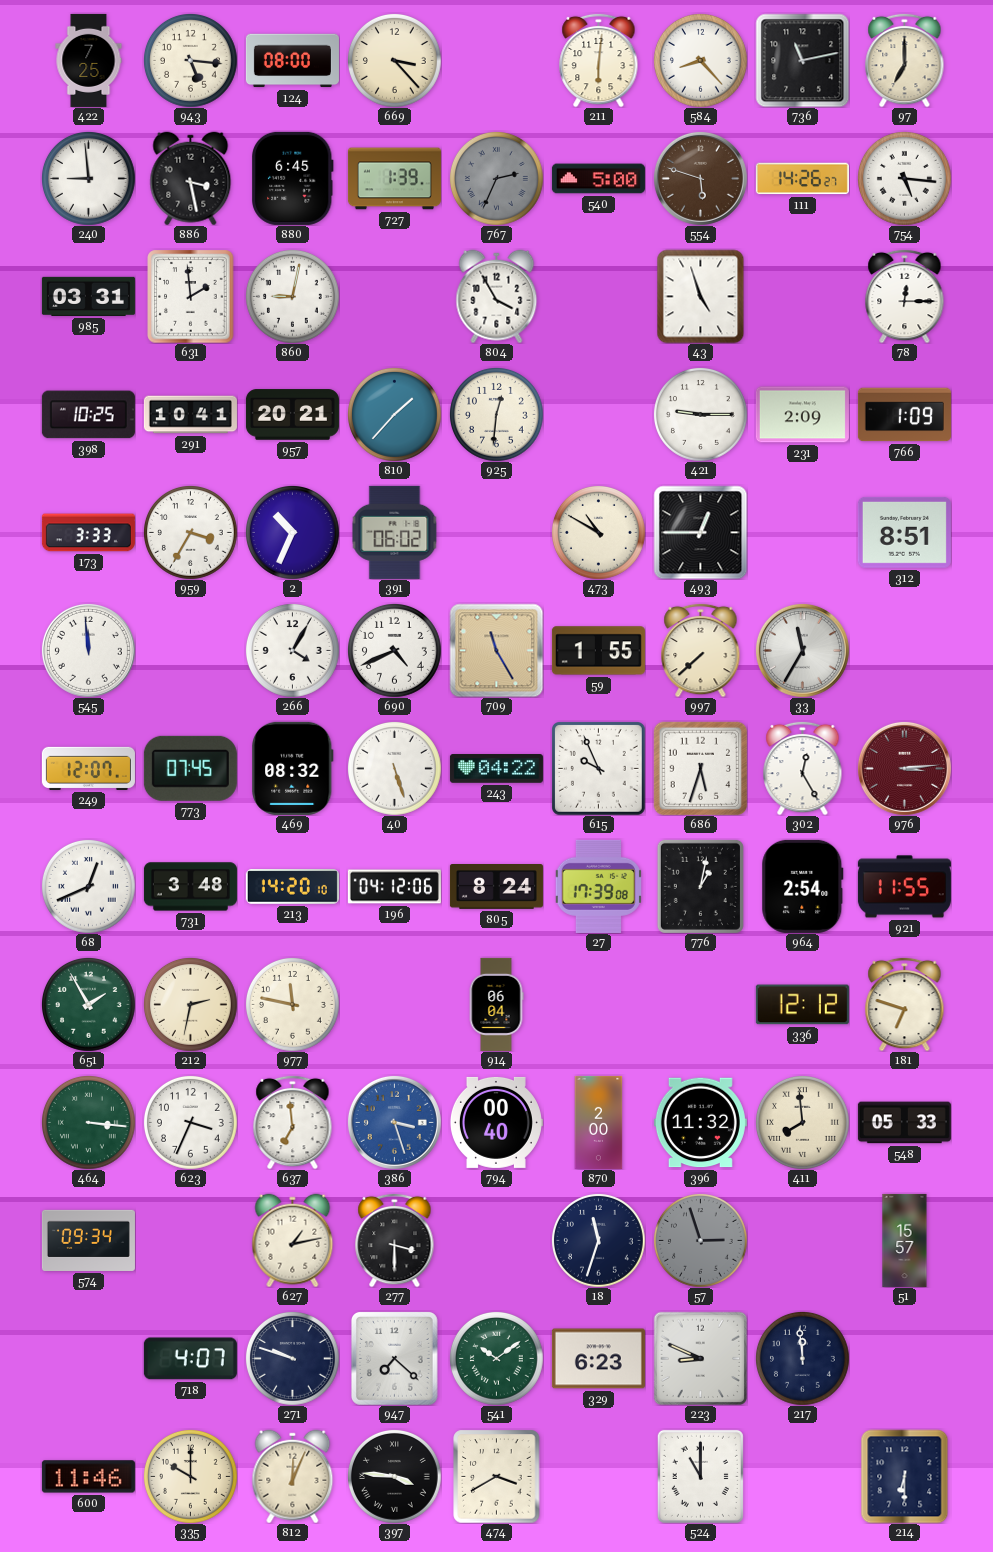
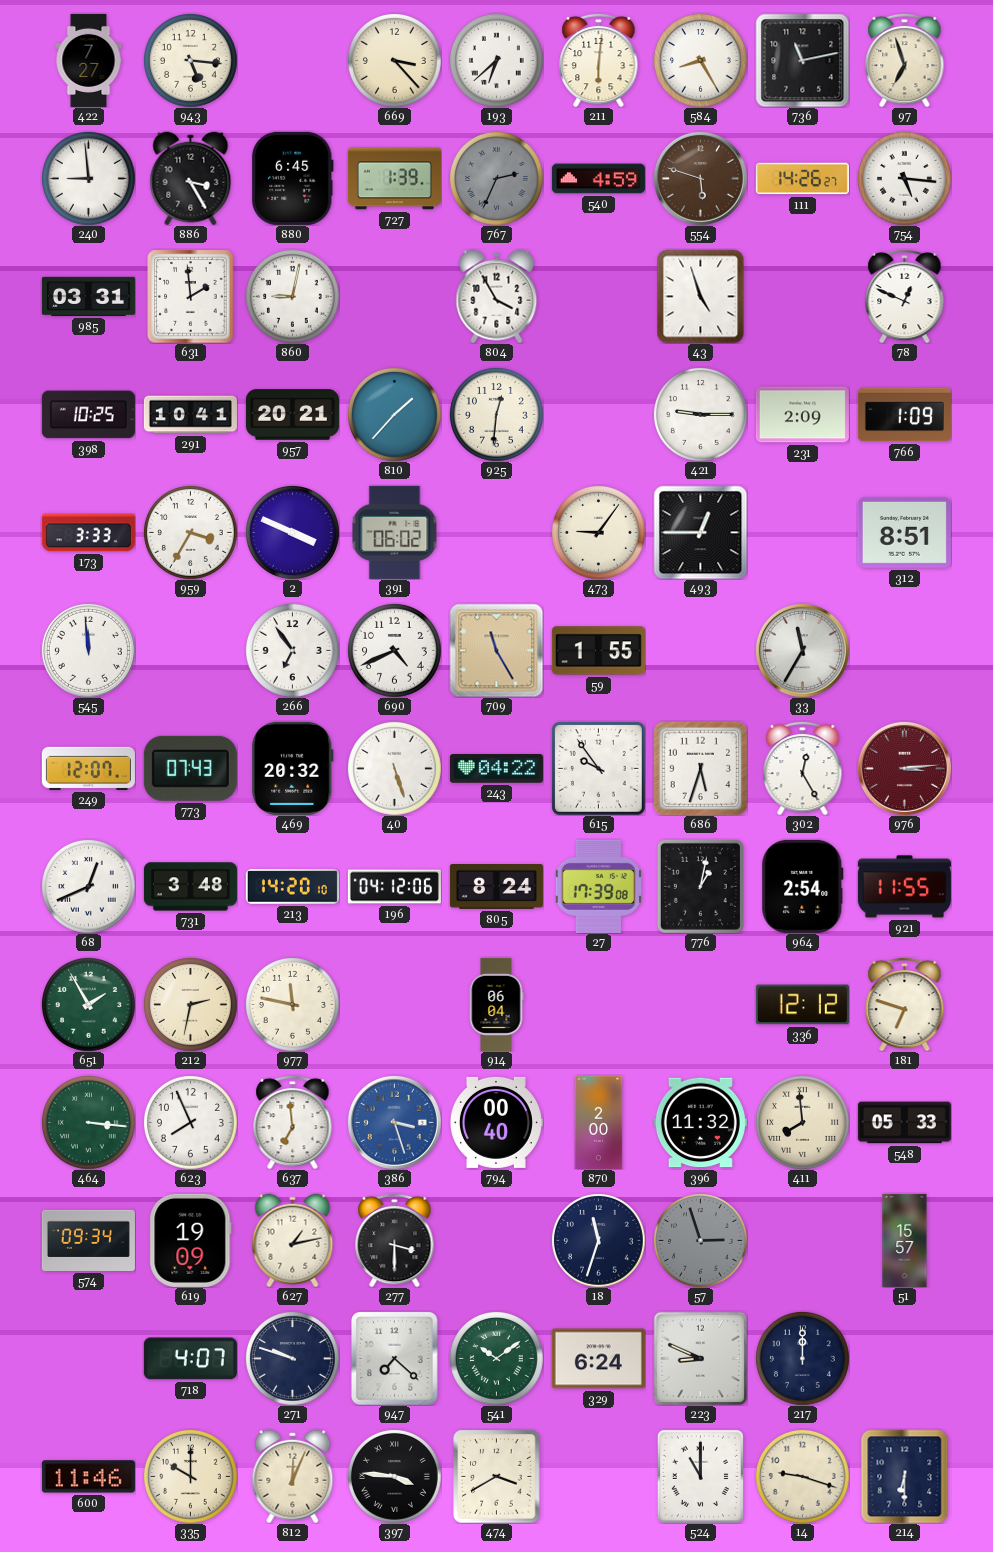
422: 7:25 -> 7:27
124: 08:00 -> none
193: none -> 6:38
584: 8:23 -> 8:25
97: 7:00 -> 6:57
886: 3:28 -> 3:25
540: 5:00 -> 4:59
78: 12:15 -> 12:49
2: 10:34 -> 3:49
473: 10:50 -> 9:06
266: 4:05 -> 6:54
997: 7:38 -> none
773: 07:45 -> 07:43
469: 08:32 -> 20:32
615: 9:56 -> 9:54
623: 3:34 -> 7:56
619: none -> 19:09
329: 6:23 -> 6:24
217: 11:59 -> 12:00
14: none -> 9:18
